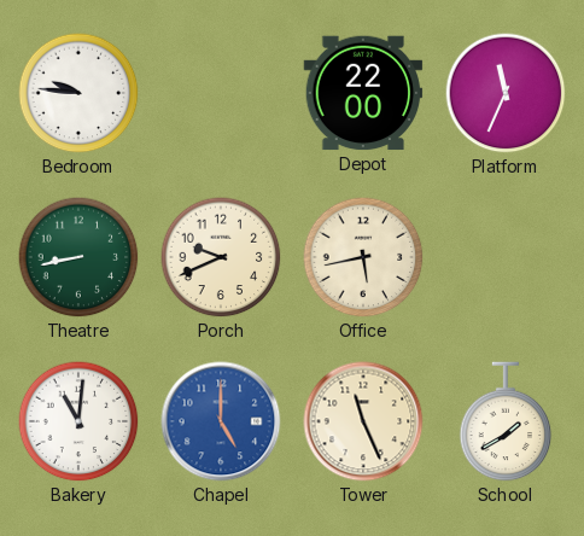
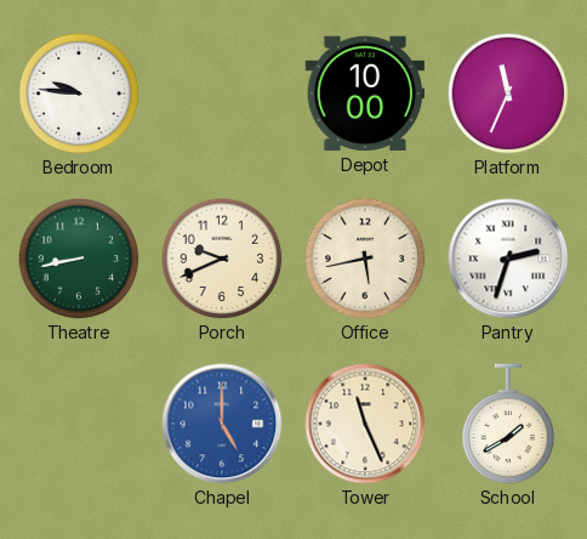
Depot: 22:00 -> 10:00
Pantry: none -> 2:33
Bakery: 11:01 -> none
